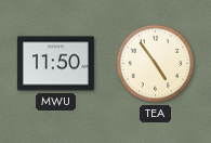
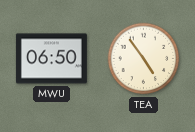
MWU: 11:50 -> 06:50
